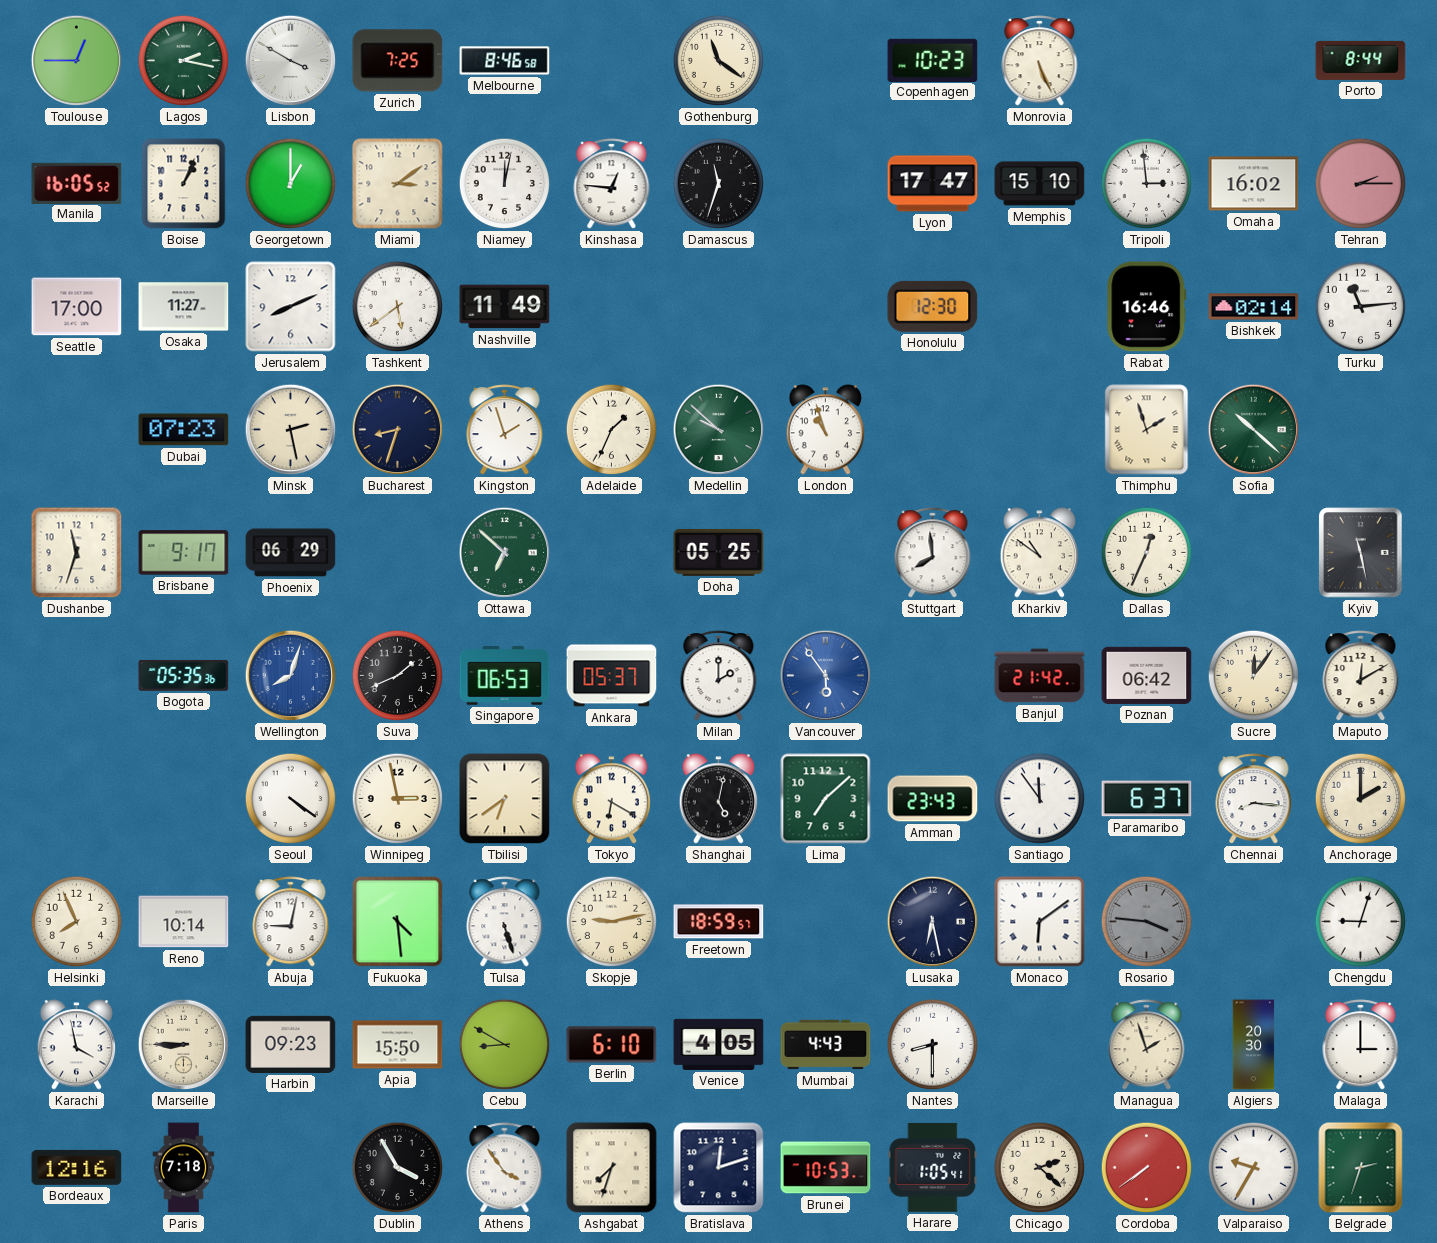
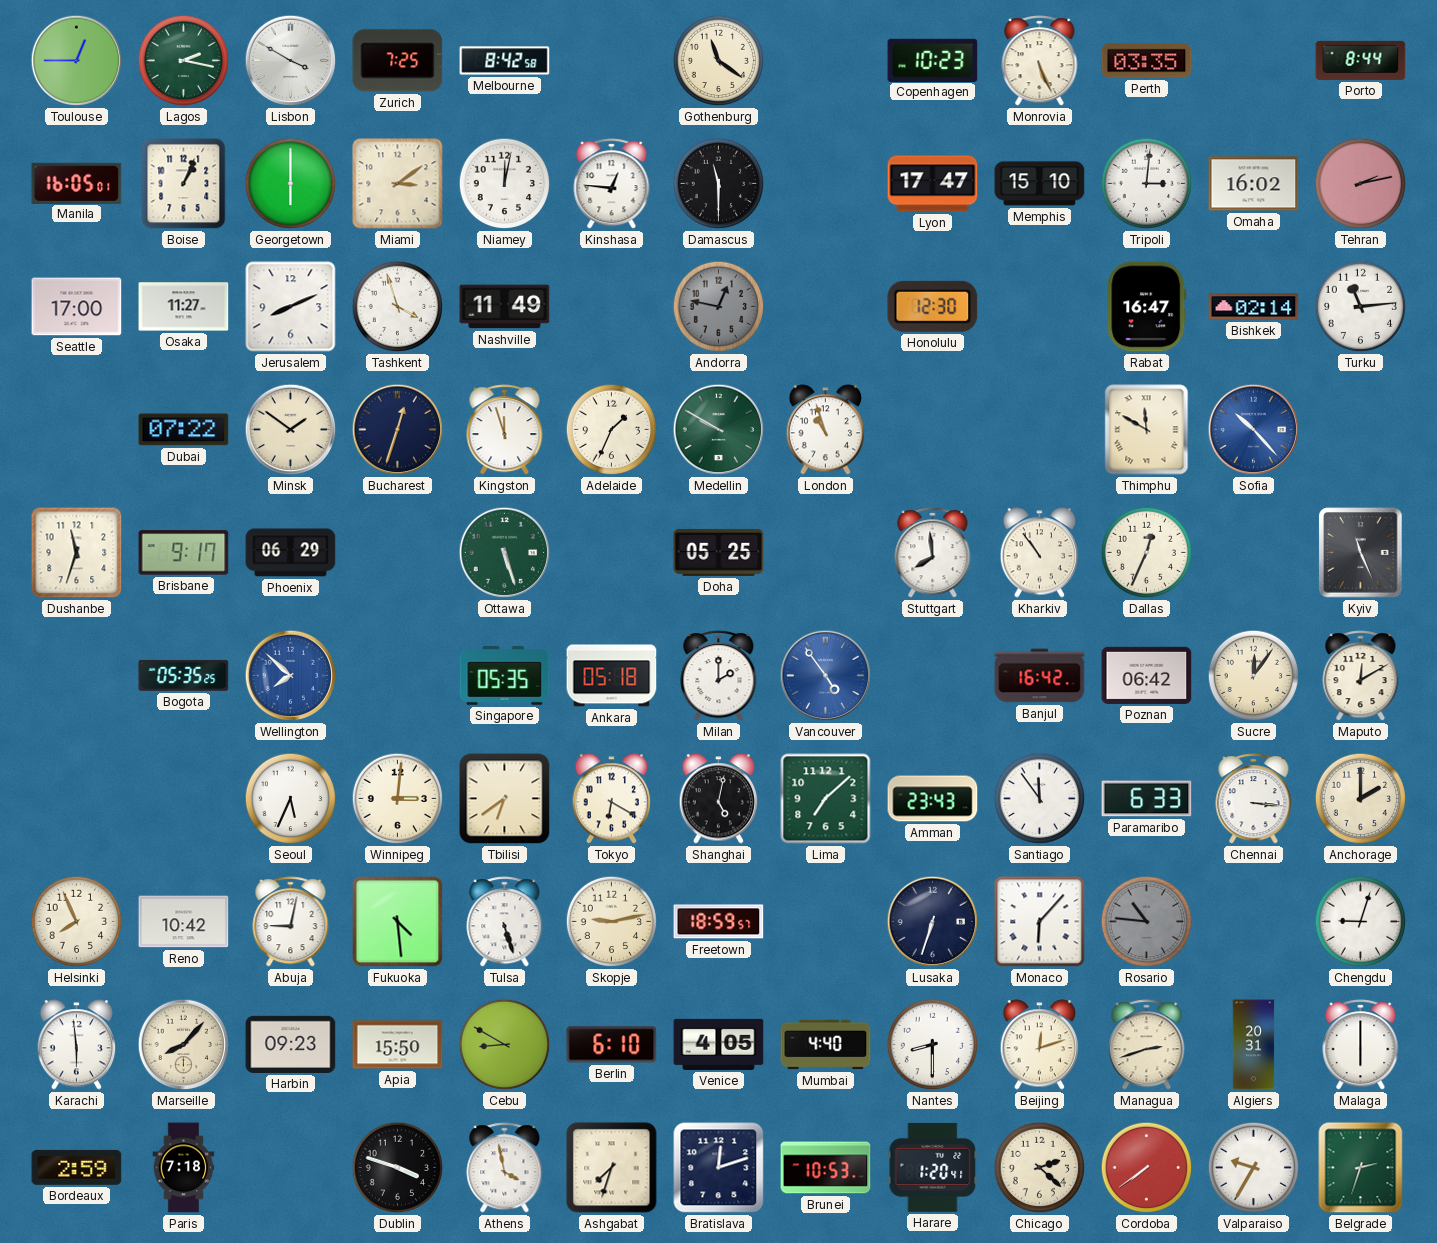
Melbourne: 8:46 -> 8:42
Perth: none -> 03:35
Manila: 16:05:52 -> 16:05:01
Georgetown: 1:00 -> 6:00
Damascus: 11:33 -> 11:30
Tripoli: 2:59 -> 3:01
Tehran: 2:15 -> 2:13
Tashkent: 5:39 -> 3:57
Andorra: none -> 12:47
Rabat: 16:46 -> 16:47
Dubai: 07:23 -> 07:22
Minsk: 2:28 -> 1:51
Bucharest: 8:33 -> 12:33
Kingston: 1:57 -> 11:57
Medellin: 9:52 -> 9:50
Thimphu: 1:57 -> 11:50
Sofia: 10:22 -> 10:23
Sofia dial: green -> blue
Ottawa: 6:52 -> 5:27
Kharkiv: 10:51 -> 10:54
Kyiv: 11:28 -> 11:26
Bogota: 05:35:36 -> 05:35:25
Wellington: 8:03 -> 7:52
Suva: 1:41 -> none
Singapore: 06:53 -> 05:35
Ankara: 05:37 -> 05:18
Vancouver: 5:54 -> 4:54
Banjul: 21:42 -> 16:42
Seoul: 4:21 -> 5:34
Winnipeg: 2:58 -> 3:01
Paramaribo: 6:37 -> 6:33
Chennai: 8:16 -> 3:16
Reno: 10:14 -> 10:42
Lusaka: 6:28 -> 6:33
Monaco: 6:09 -> 6:07
Rosario: 3:46 -> 10:46
Karachi: 3:58 -> 5:59
Marseille: 8:45 -> 8:07
Mumbai: 4:43 -> 4:40
Beijing: none -> 12:12
Managua: 1:57 -> 2:42
Algiers: 20:30 -> 20:31
Malaga: 3:00 -> 6:00
Bordeaux: 12:16 -> 2:59
Dublin: 3:55 -> 3:48
Athens: 3:54 -> 3:58
Harare: 1:05 -> 1:20
